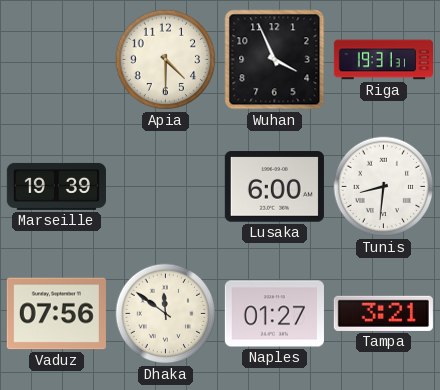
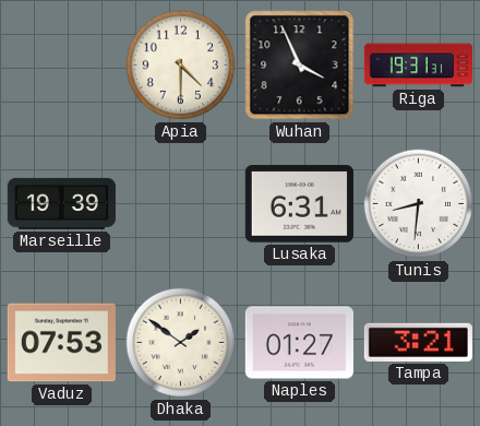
Lusaka: 6:00 -> 6:31
Vaduz: 07:56 -> 07:53
Dhaka: 11:51 -> 1:51
